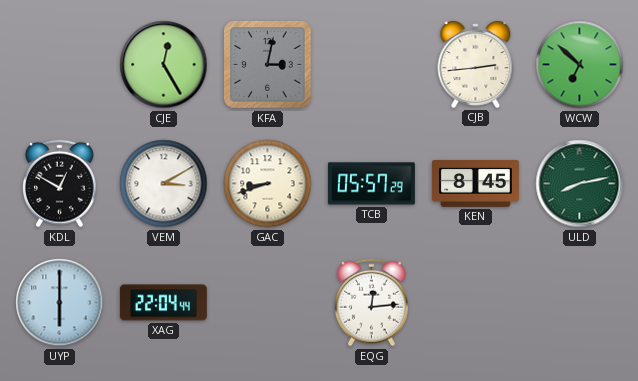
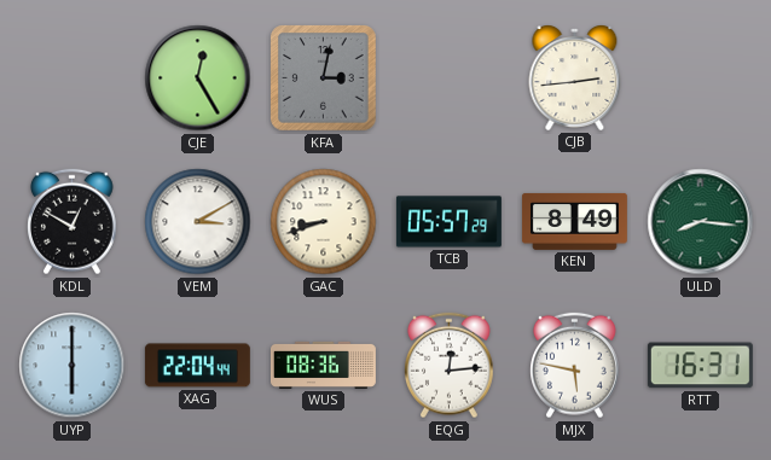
WCW: 6:52 -> none
KEN: 8:45 -> 8:49
ULD: 8:13 -> 8:16
WUS: none -> 08:36
MJX: none -> 5:47
RTT: none -> 16:31
